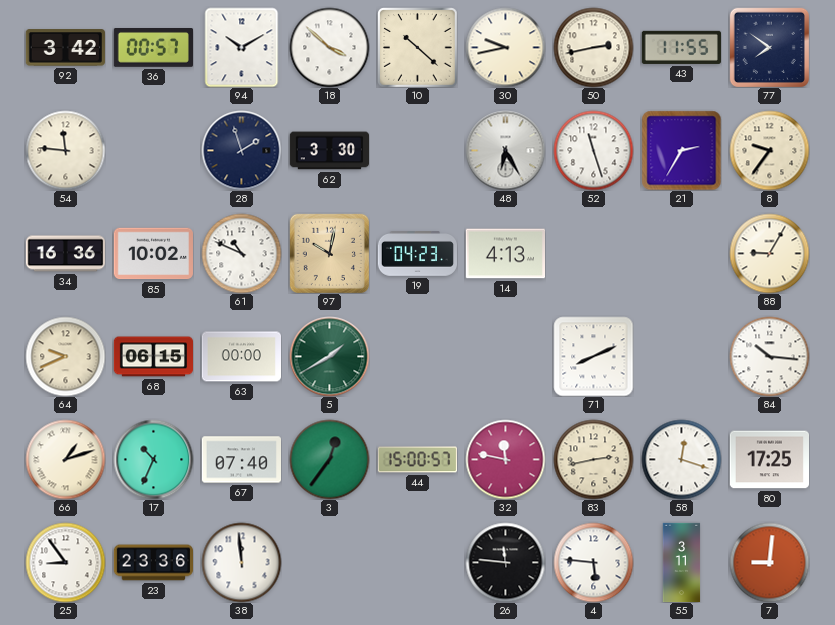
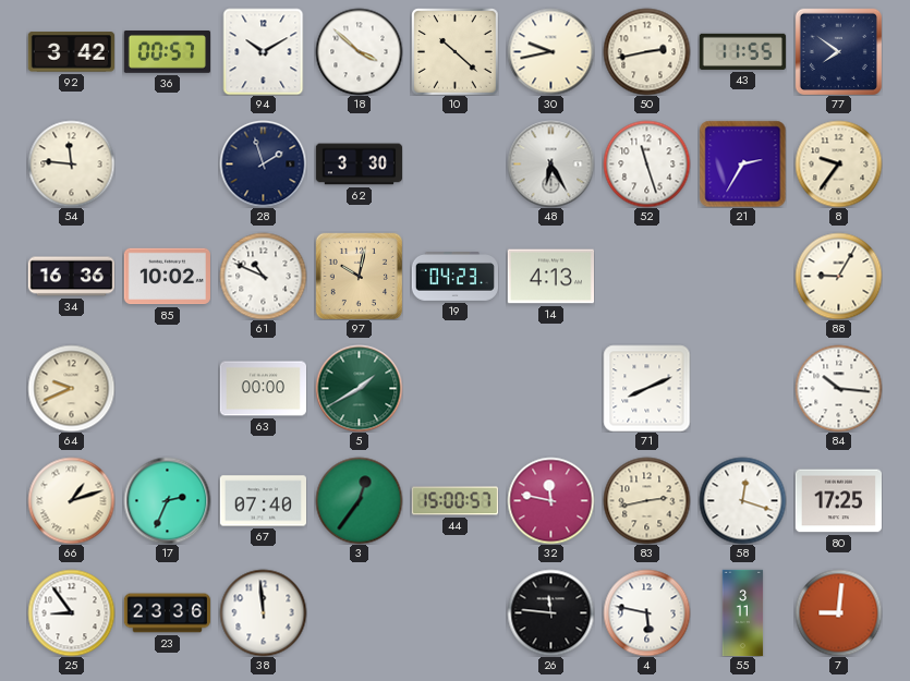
68: 06:15 -> none
17: 10:34 -> 2:34
4: 5:46 -> 5:47
